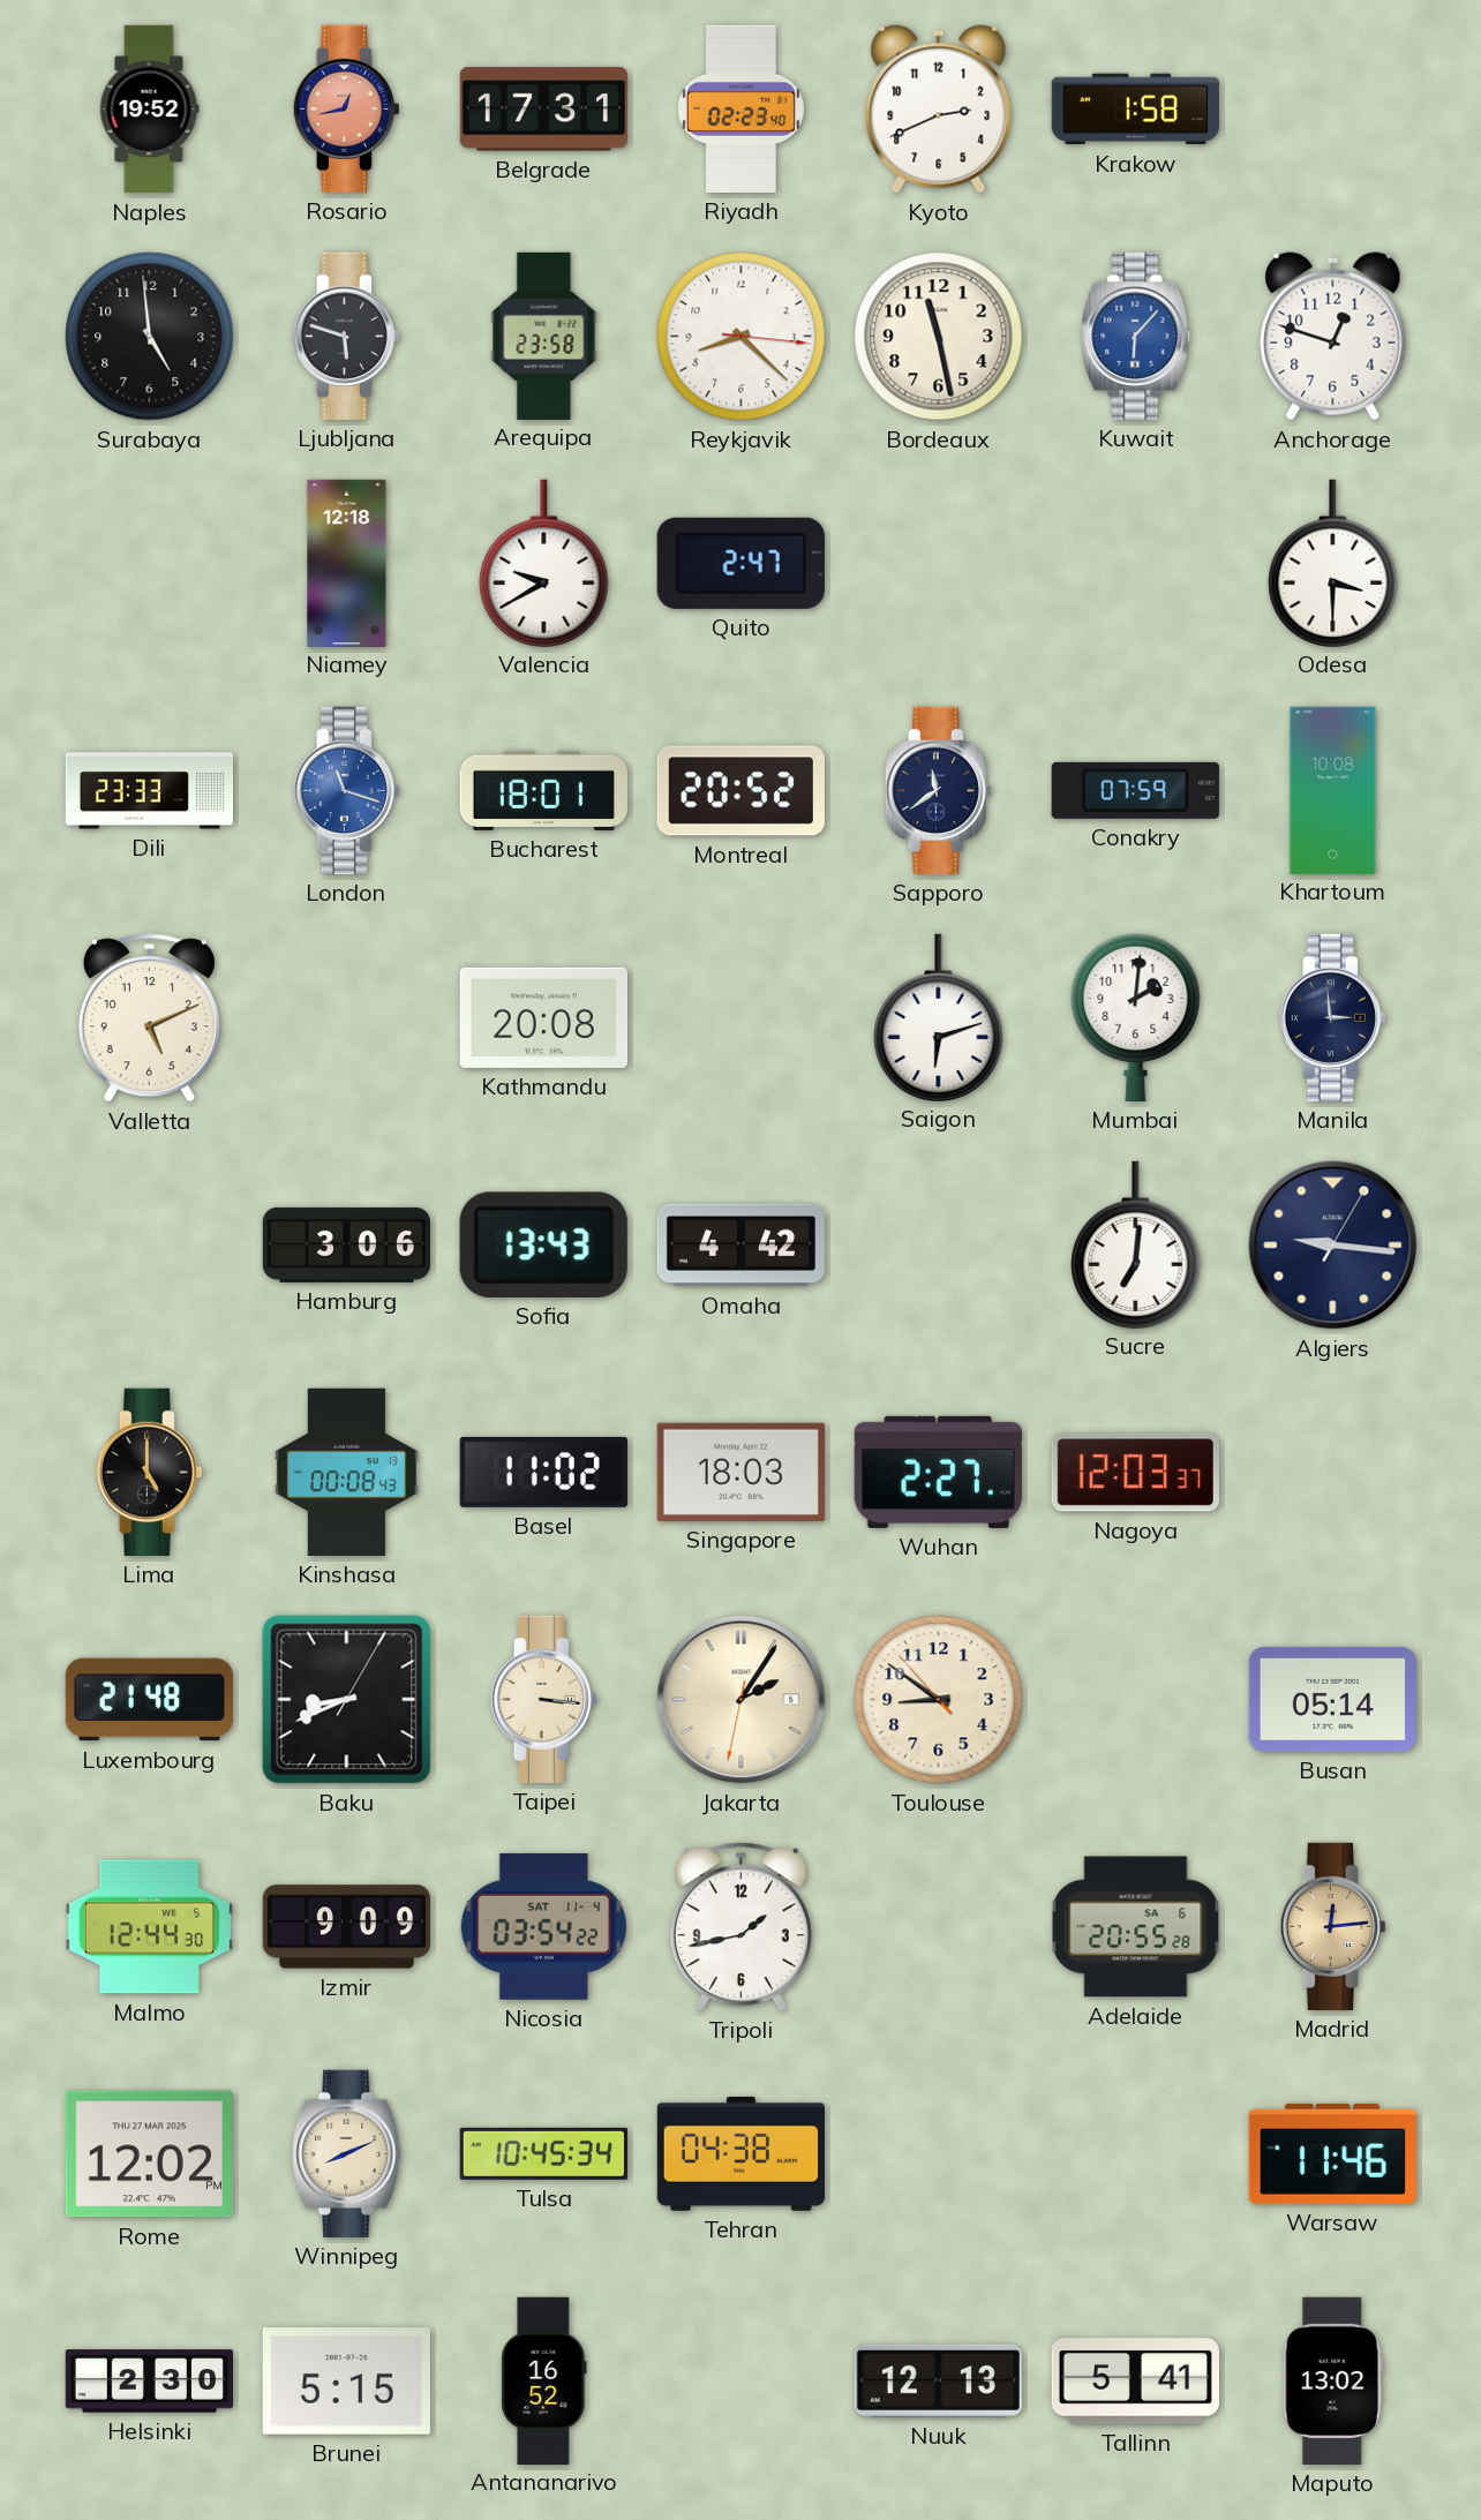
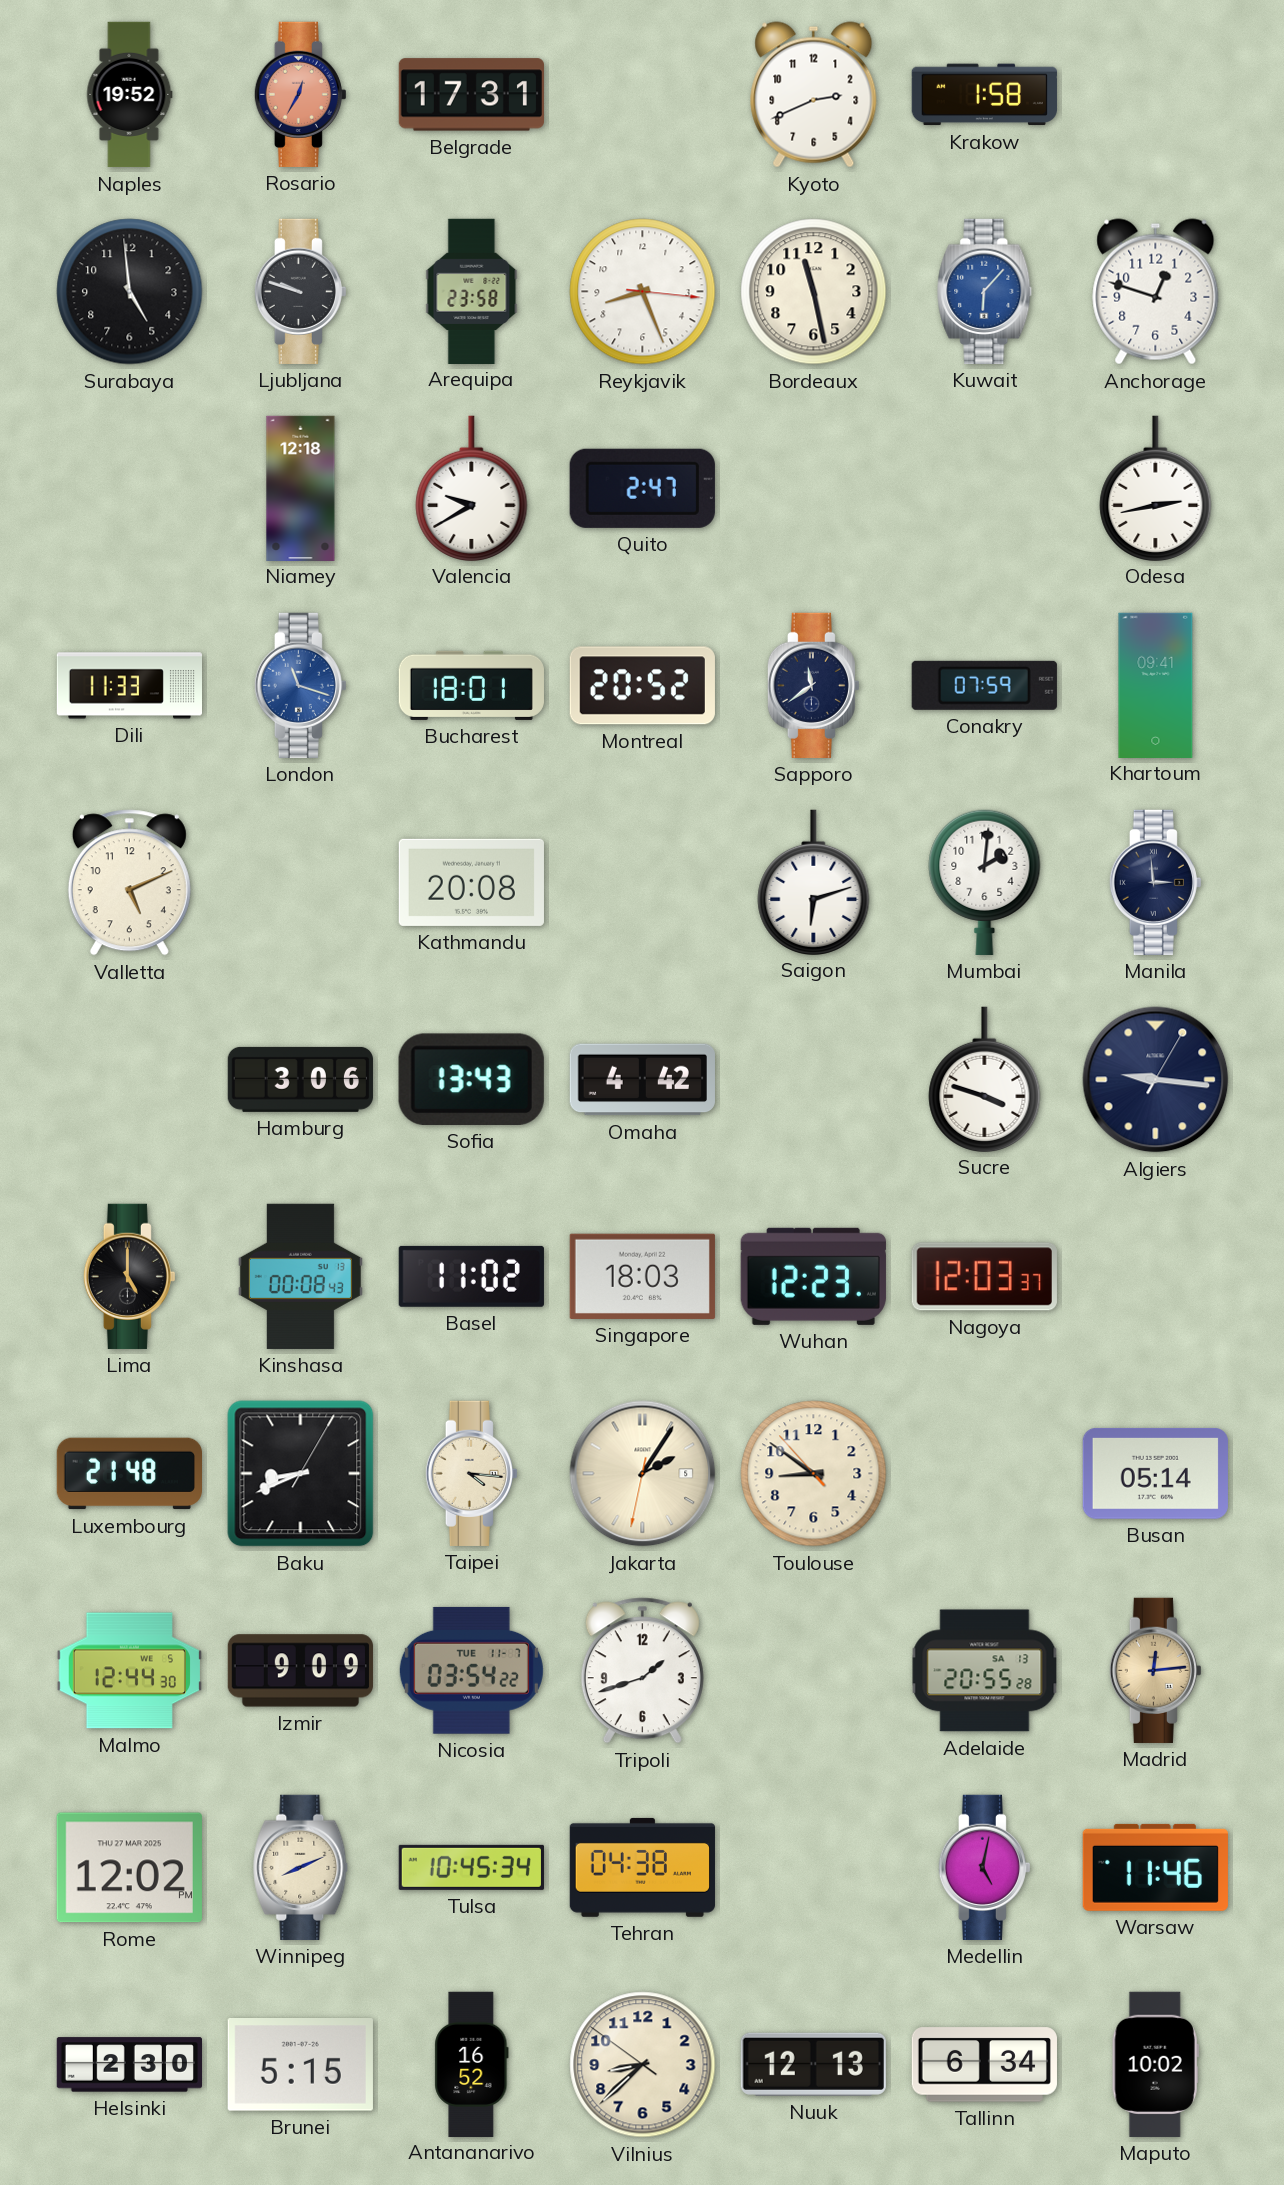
Rosario: 12:43 -> 12:35
Riyadh: 02:23 -> none
Ljubljana: 5:48 -> 9:48
Reykjavik: 8:22 -> 8:26
Odesa: 3:30 -> 2:43
Dili: 23:33 -> 11:33
Khartoum: 10:08 -> 09:41
Sucre: 7:01 -> 3:48
Wuhan: 2:27 -> 12:23
Taipei: 3:16 -> 4:16
Nicosia date: SAT 11-4 -> TUE 11-7
Tripoli: 1:43 -> 1:42
Adelaide date: SA 6 -> SA 13
Medellin: none -> 5:02
Vilnius: none -> 8:37
Tallinn: 5:41 -> 6:34
Maputo: 13:02 -> 10:02
